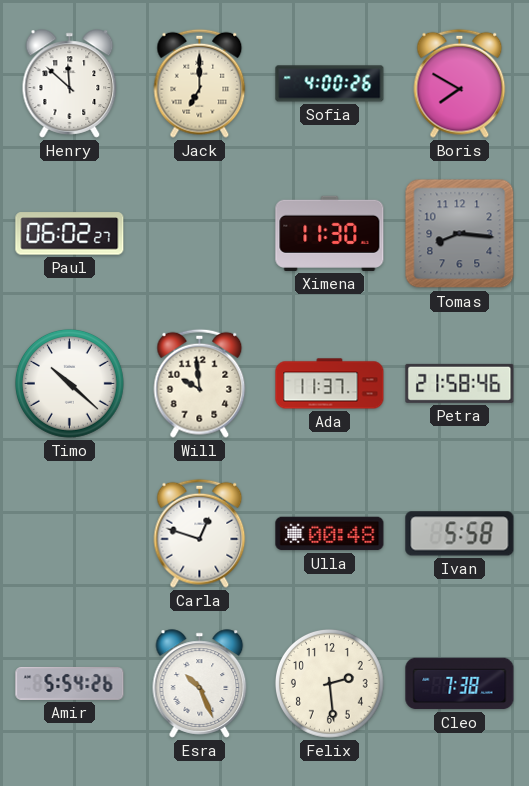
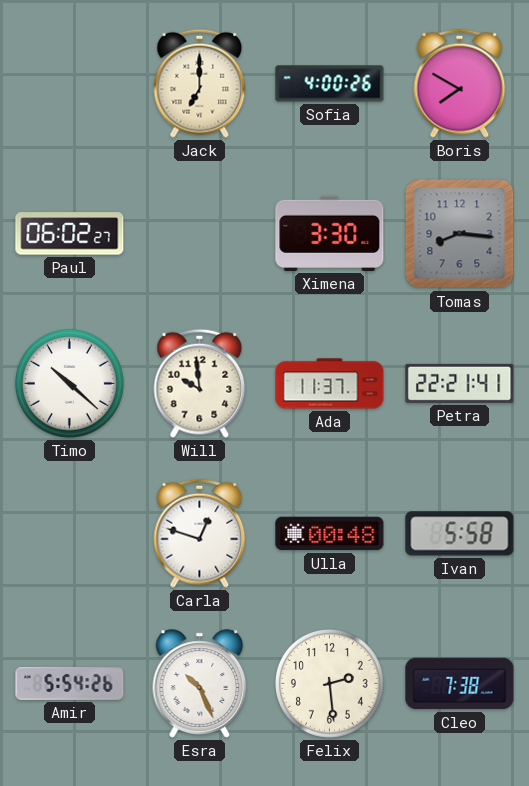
Henry: 11:52 -> none
Ximena: 11:30 -> 3:30
Petra: 21:58 -> 22:21
